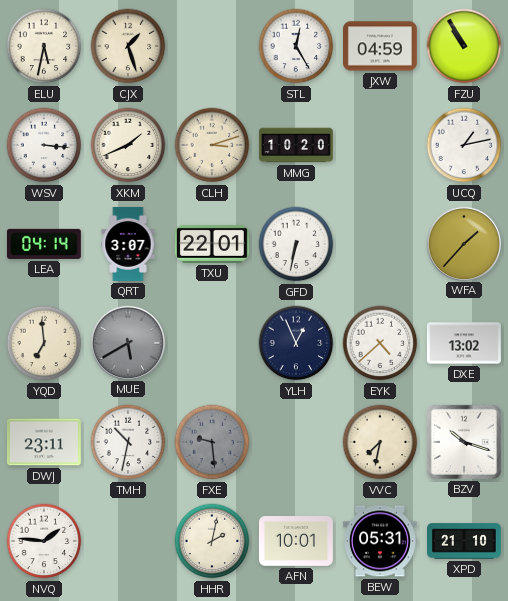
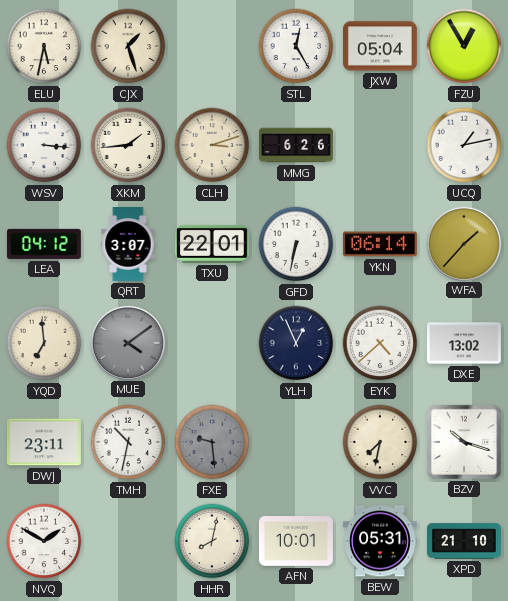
JXW: 04:59 -> 05:04
FZU: 10:55 -> 12:55
XKM: 1:41 -> 1:44
MMG: 10:20 -> 6:26
LEA: 04:14 -> 04:12
YKN: none -> 06:14
MUE: 5:40 -> 4:09
NVQ: 1:46 -> 1:50
HHR: 2:02 -> 8:02
